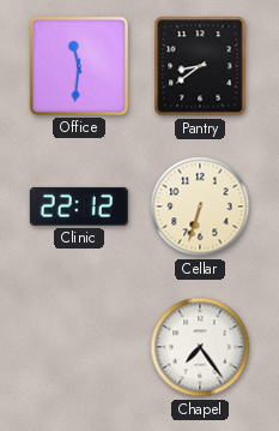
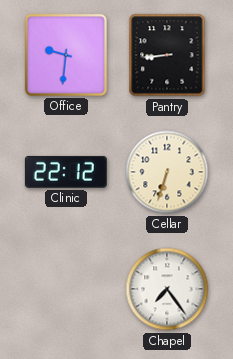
Office: 11:31 -> 9:31
Pantry: 8:39 -> 8:44
